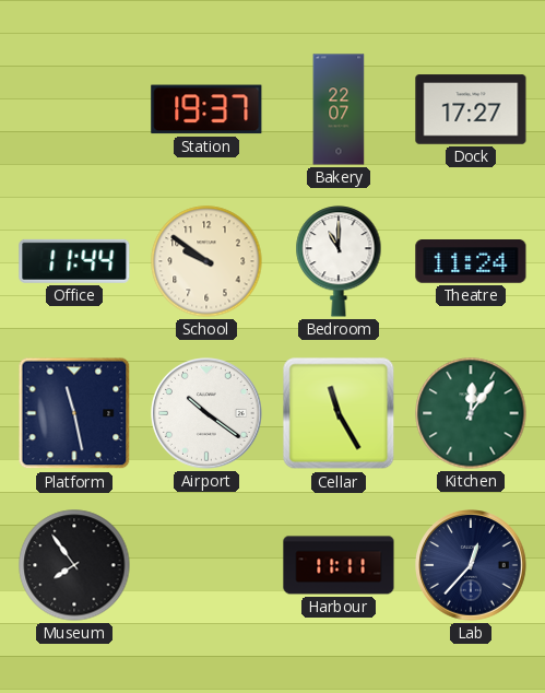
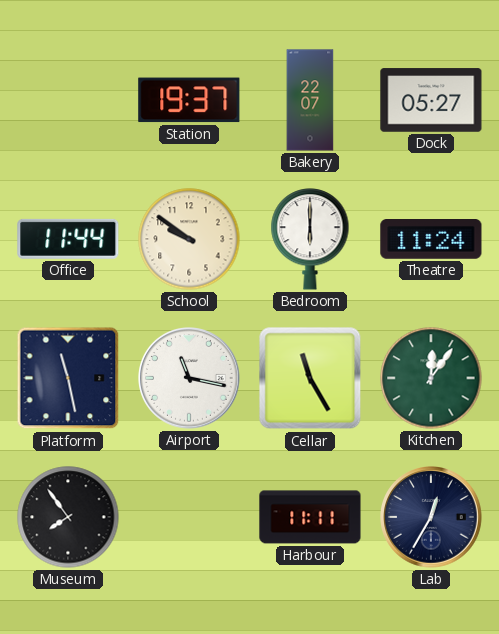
Dock: 17:27 -> 05:27
Bedroom: 11:00 -> 6:00
Airport: 10:21 -> 11:17
Lab: 12:37 -> 12:35
